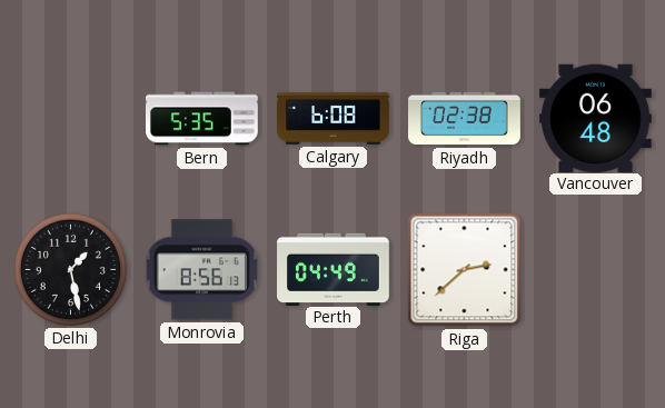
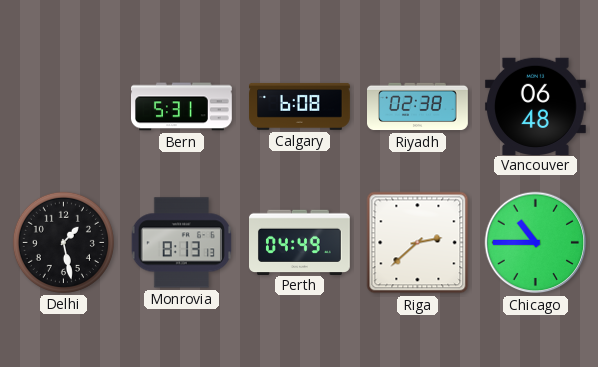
Bern: 5:35 -> 5:31
Monrovia: 8:56 -> 8:13
Chicago: none -> 10:45
